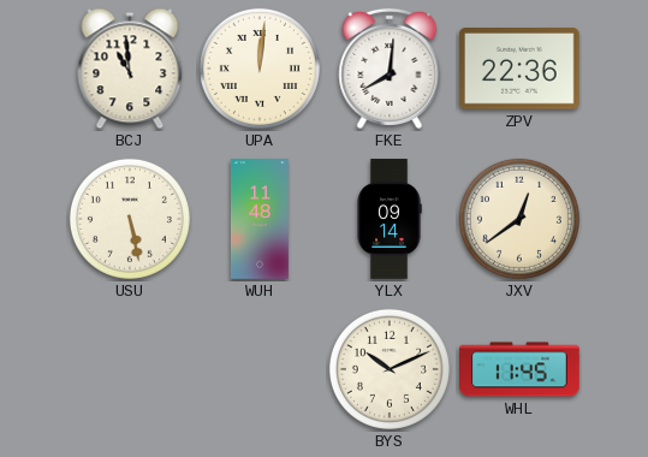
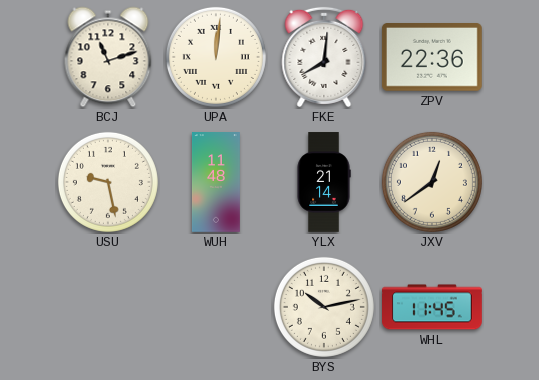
BCJ: 10:59 -> 11:12
USU: 5:28 -> 9:28
YLX: 09:14 -> 21:14
BYS: 10:11 -> 10:13
